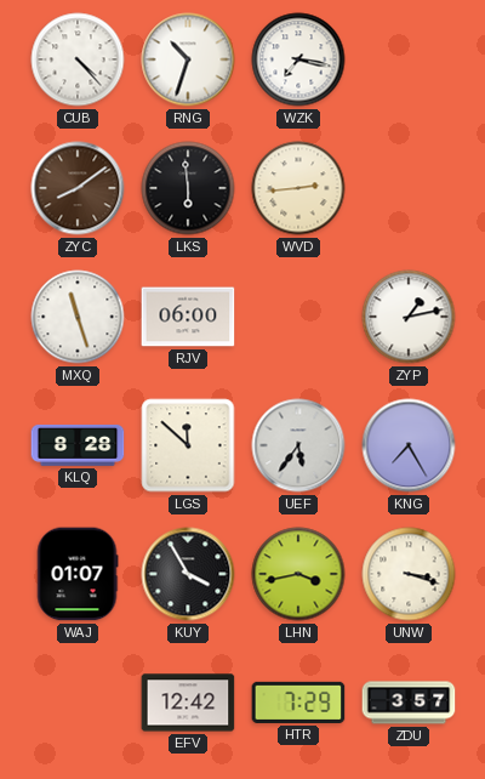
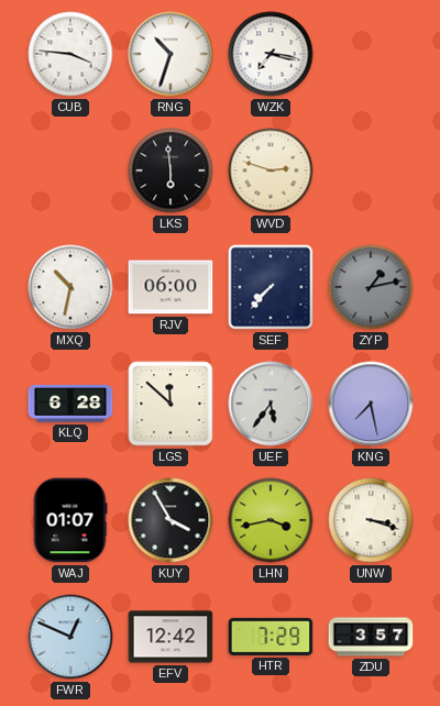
CUB: 4:23 -> 3:46
ZYC: 8:09 -> none
WVD: 2:44 -> 2:48
MXQ: 11:27 -> 10:32
SEF: none -> 7:37
ZYP dial: white -> grey
KLQ: 8:28 -> 6:28
KNG: 7:25 -> 7:28
FWR: none -> 12:49
